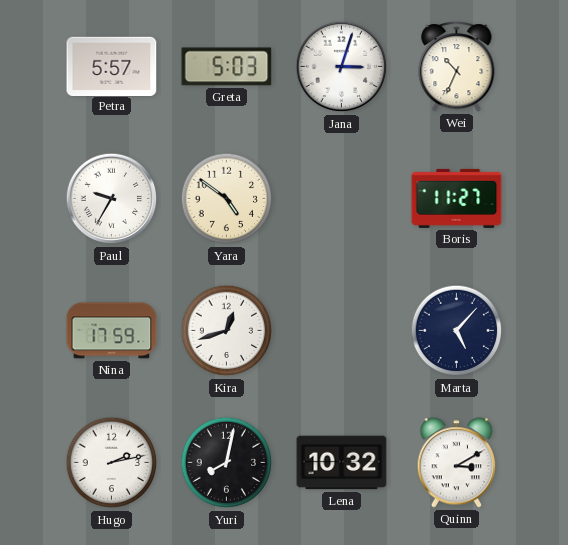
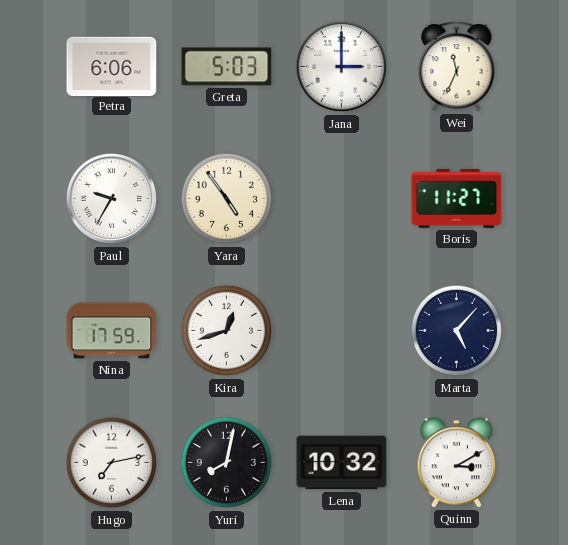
Petra: 5:57 -> 6:06
Jana: 3:03 -> 3:00
Wei: 10:34 -> 11:34
Yara: 4:51 -> 4:54
Hugo: 2:13 -> 7:13
